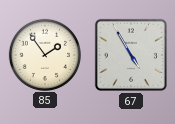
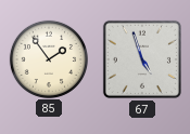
67: 4:55 -> 4:57
